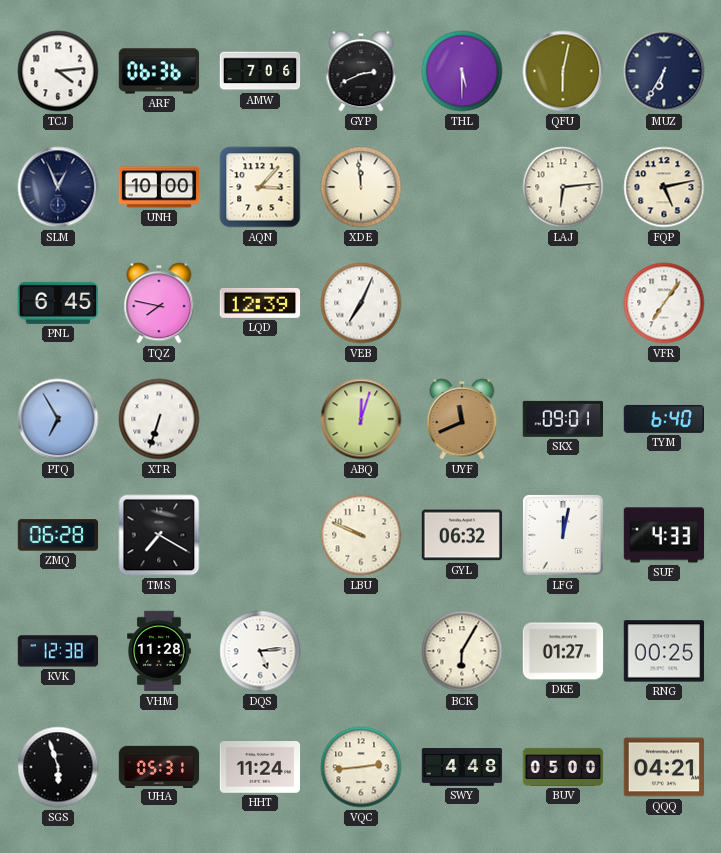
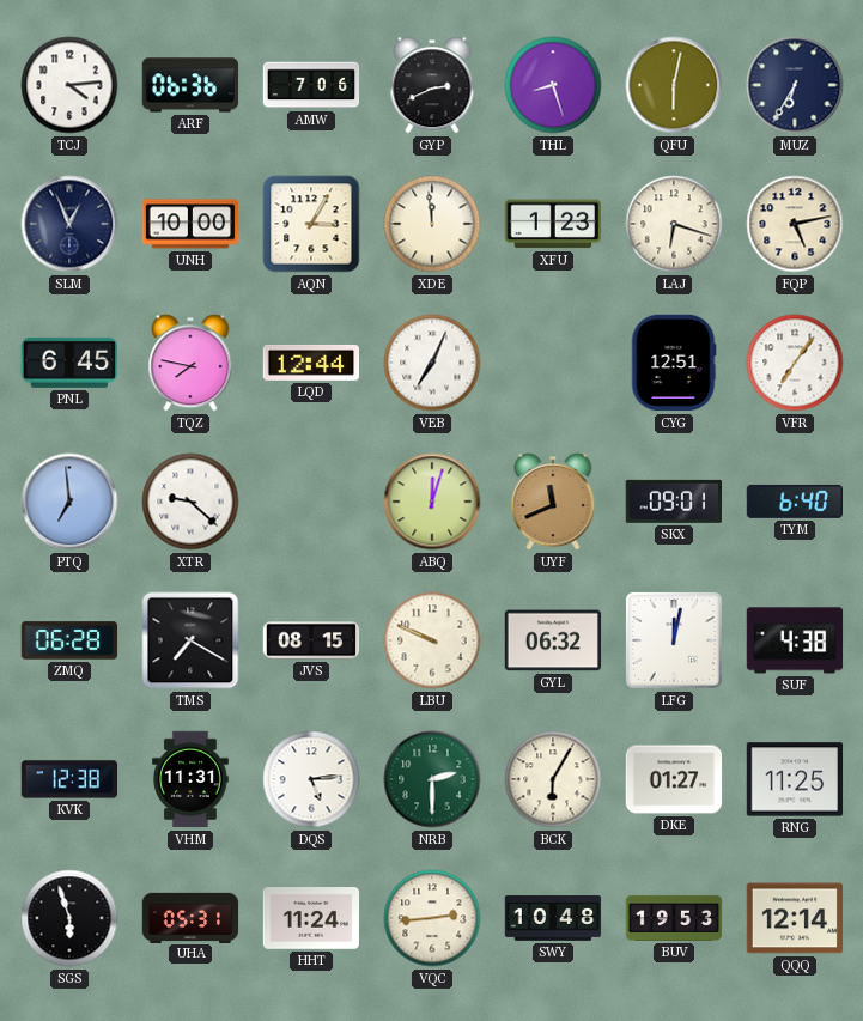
THL: 5:30 -> 8:27
AQN: 3:07 -> 3:05
XFU: none -> 1:23
LAJ: 6:14 -> 6:18
LQD: 12:39 -> 12:44
CYG: none -> 12:51
PTQ: 6:55 -> 6:59
XTR: 6:33 -> 9:22
JVS: none -> 08:15
SUF: 4:33 -> 4:38
VHM: 11:28 -> 11:31
NRB: none -> 2:30
RNG: 00:25 -> 11:25
SWY: 4:48 -> 10:48
BUV: 05:00 -> 19:53
QQQ: 04:21 -> 12:14
